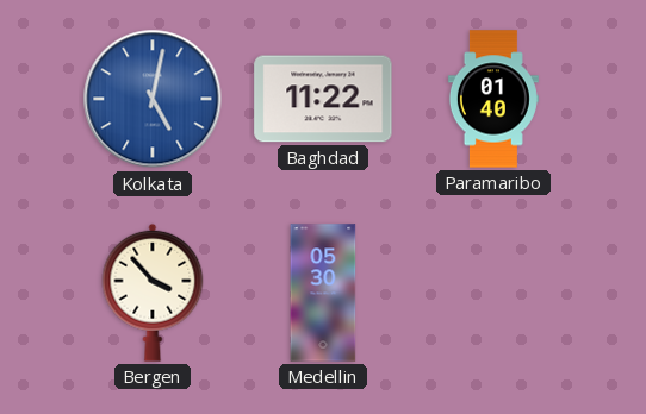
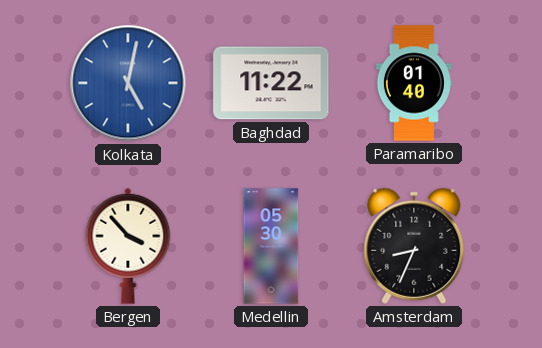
Amsterdam: none -> 8:34
